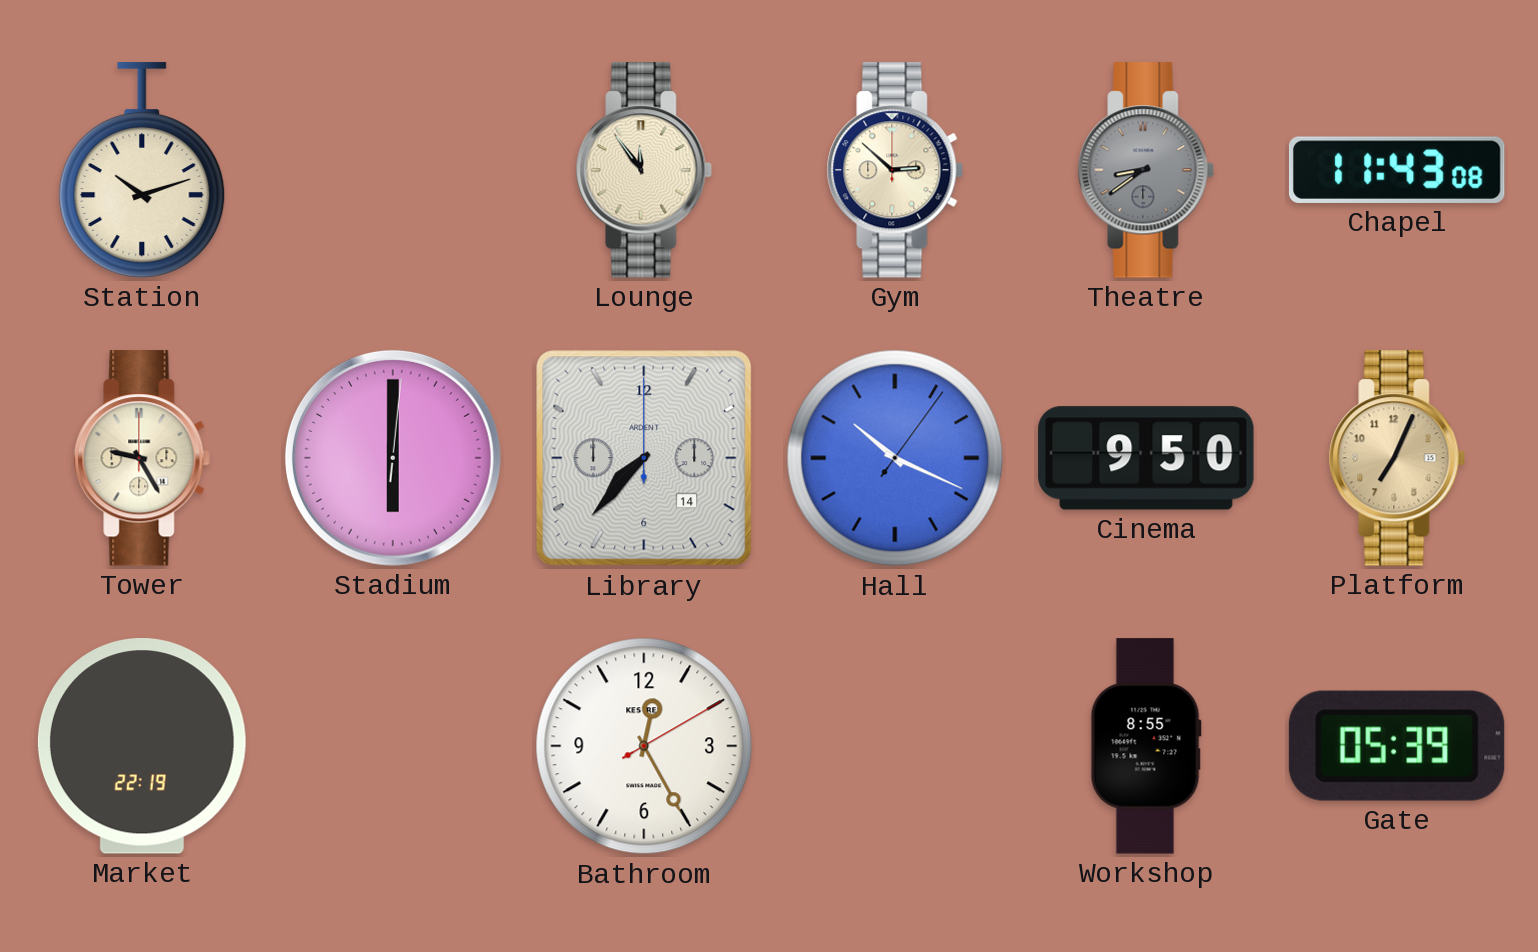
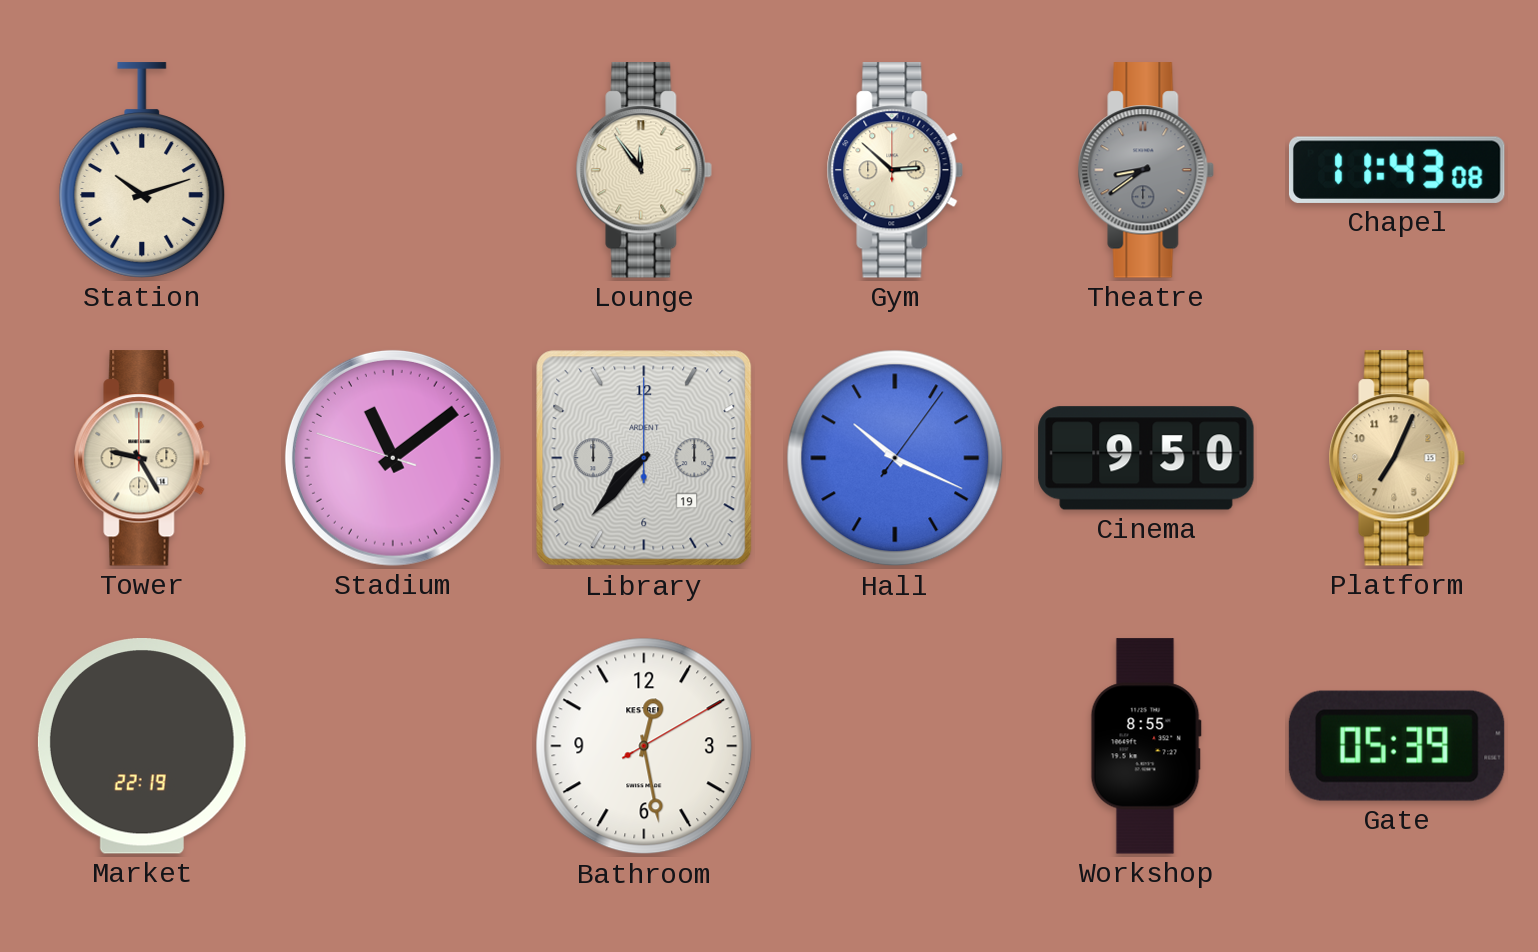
Stadium: 6:00 -> 11:08
Library date: 14 -> 19
Bathroom: 12:25 -> 12:28
